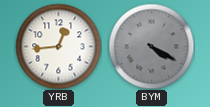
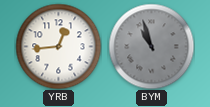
BYM: 4:20 -> 10:57
